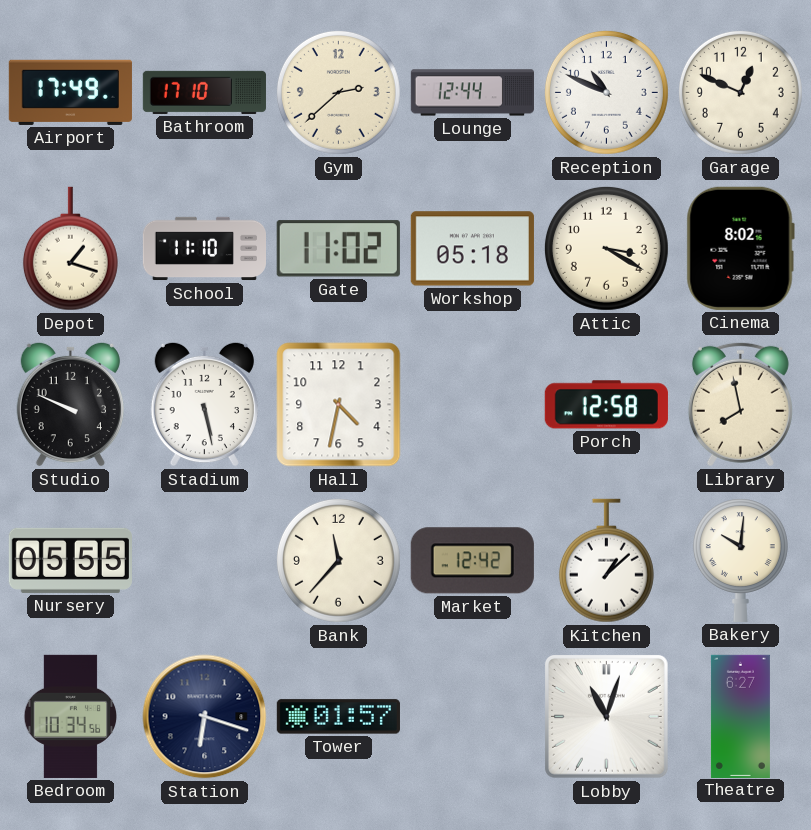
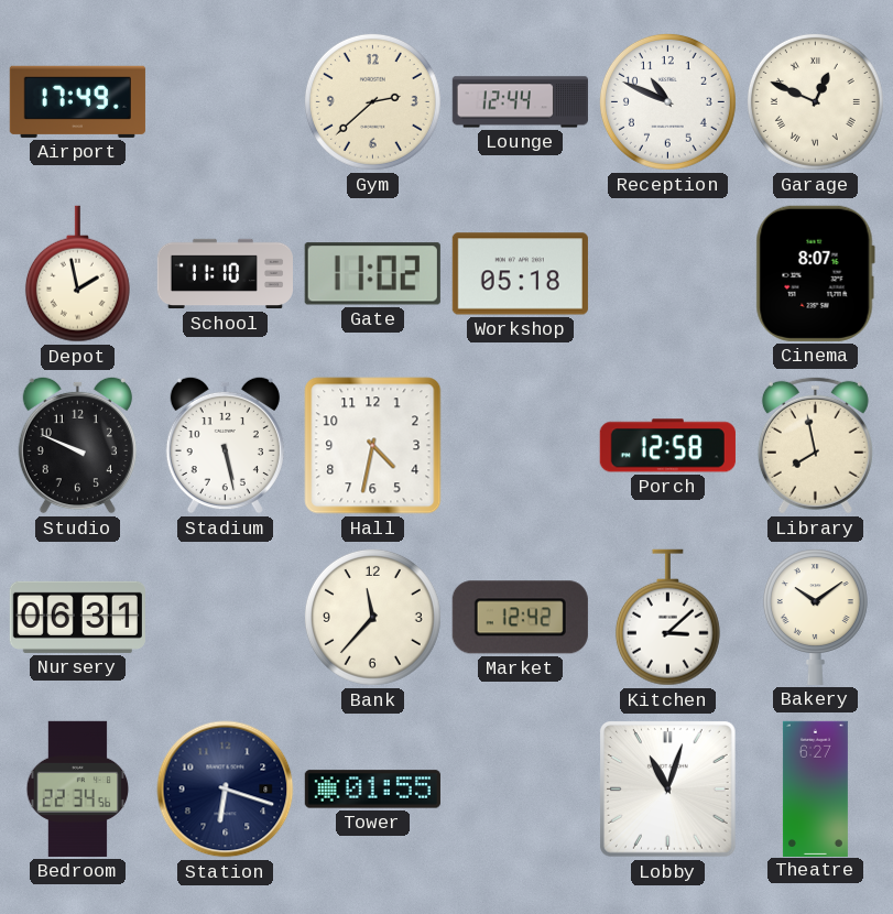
Bathroom: 17:10 -> none
Garage numerals: Arabic -> Roman
Depot: 1:18 -> 1:58
Attic: 3:20 -> none
Cinema: 8:02 -> 8:07
Nursery: 05:55 -> 06:31
Kitchen: 1:08 -> 3:08
Bakery: 10:01 -> 10:09
Bedroom: 10:34 -> 22:34
Tower: 01:57 -> 01:55
